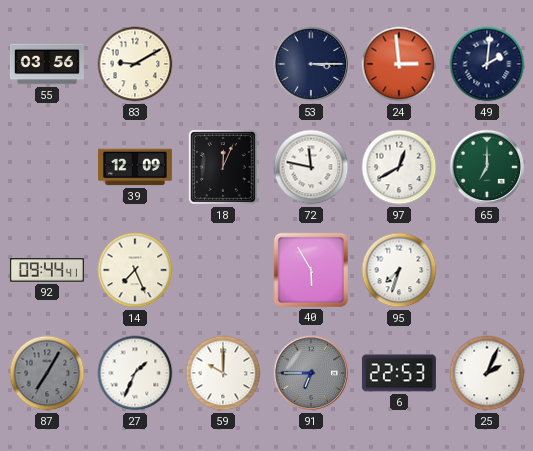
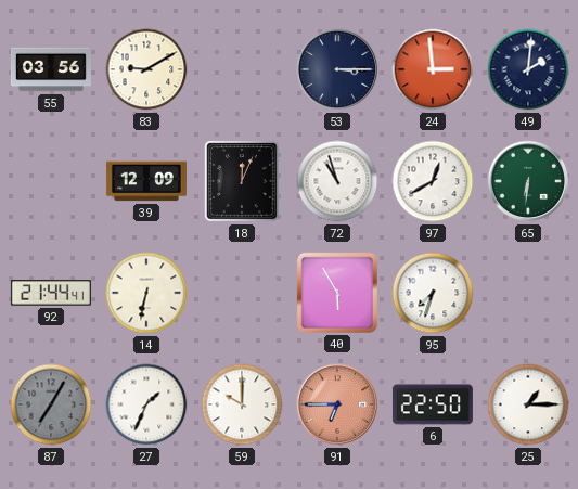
72: 11:47 -> 10:57
65: 7:00 -> 6:31
92: 09:44 -> 21:44
14: 7:26 -> 6:32
91 dial: grey -> salmon
6: 22:53 -> 22:50
25: 2:04 -> 1:15
